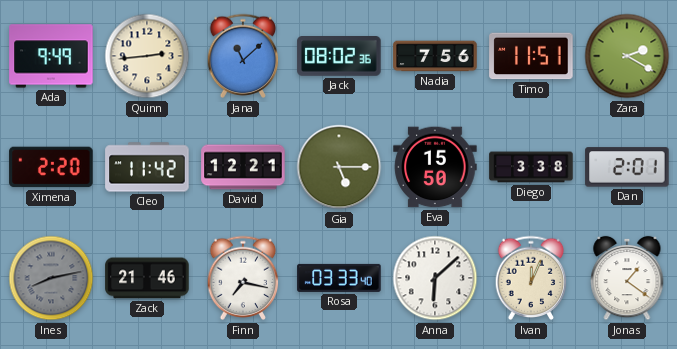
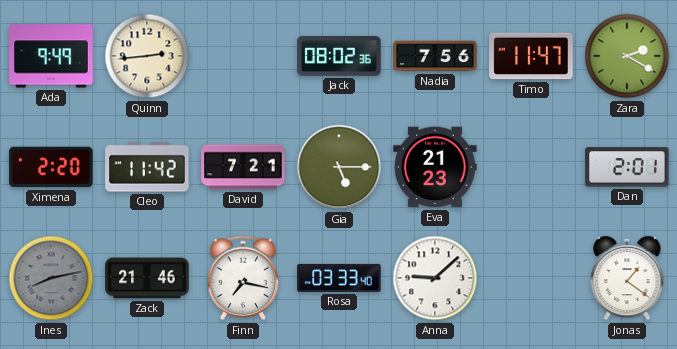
Jana: 11:08 -> none
Timo: 11:51 -> 11:47
David: 12:21 -> 7:21
Eva: 15:50 -> 21:23
Diego: 3:38 -> none
Anna: 6:08 -> 9:08
Ivan: 12:04 -> none
